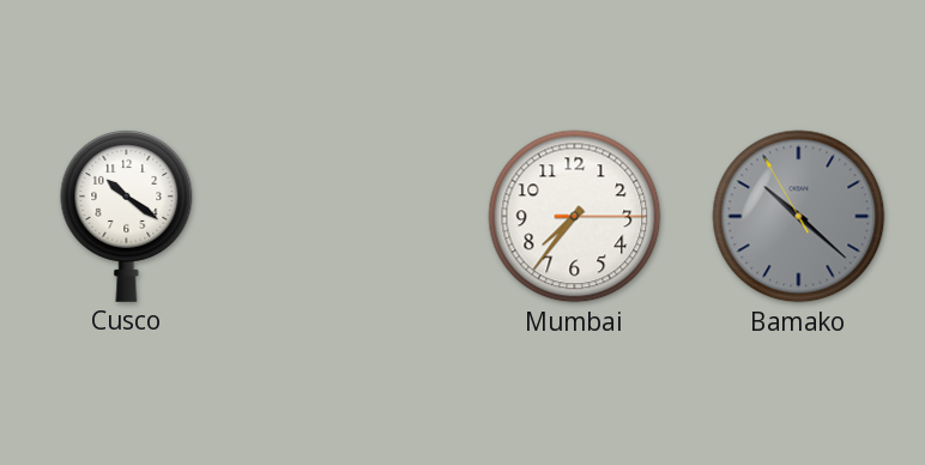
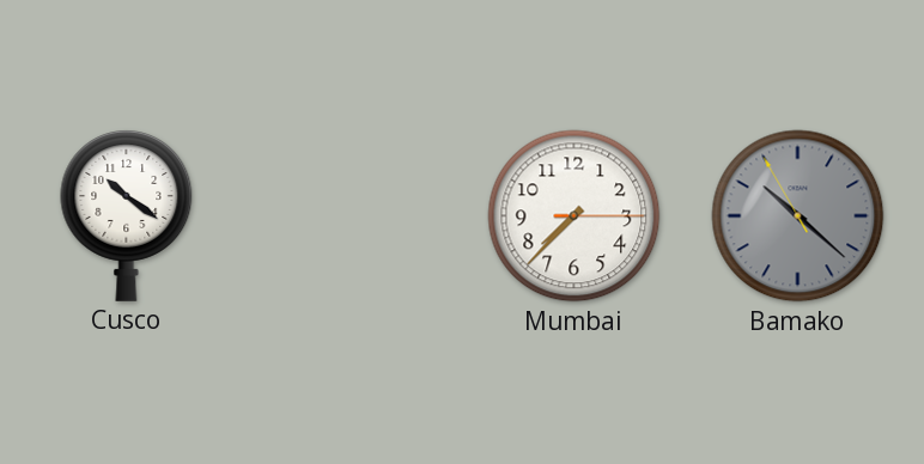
Mumbai: 7:36 -> 7:37
